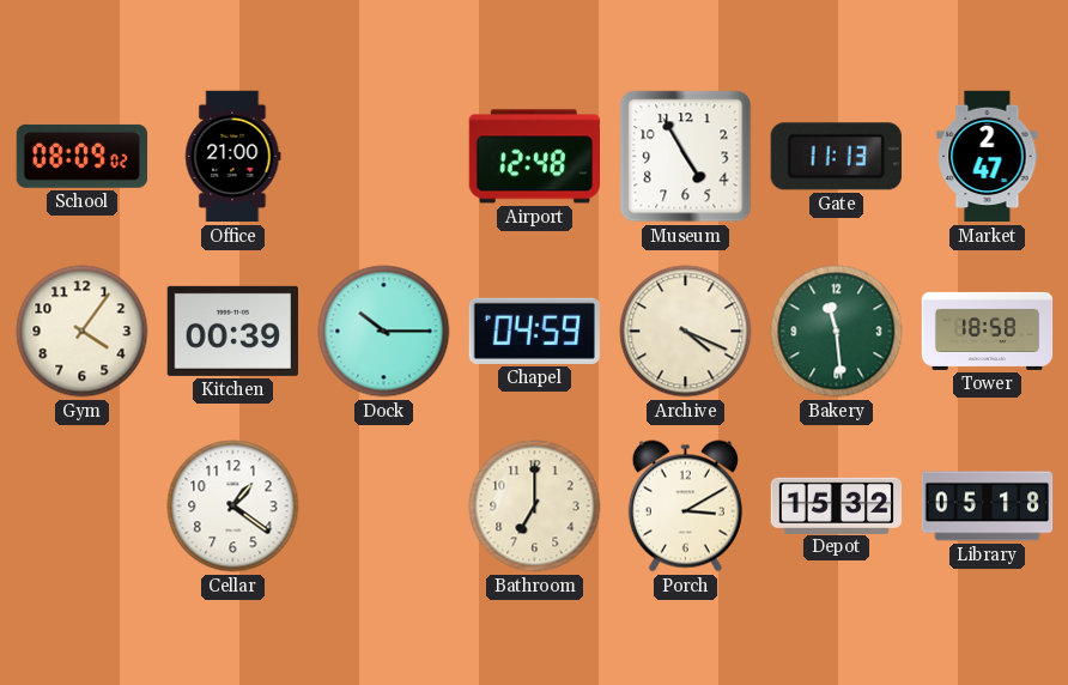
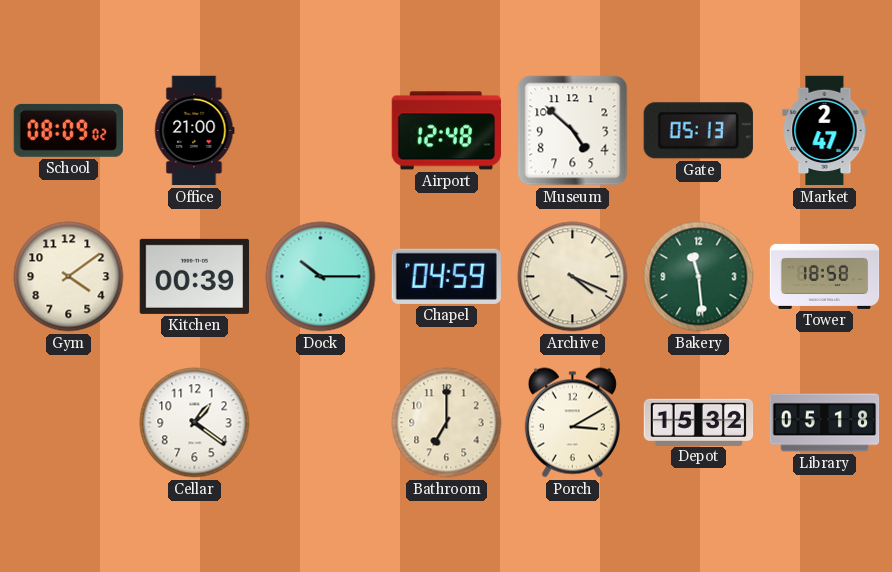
Museum: 4:55 -> 4:52
Gate: 11:13 -> 05:13
Gym: 4:06 -> 4:09
